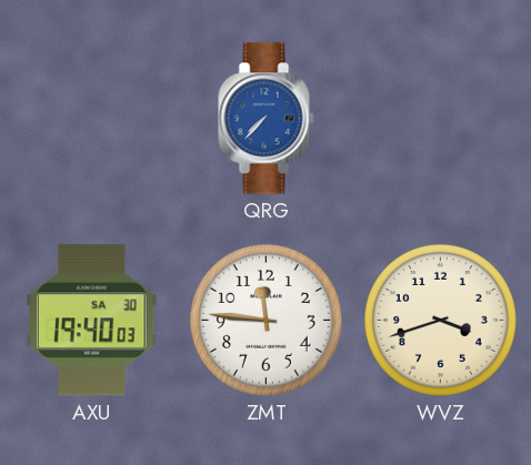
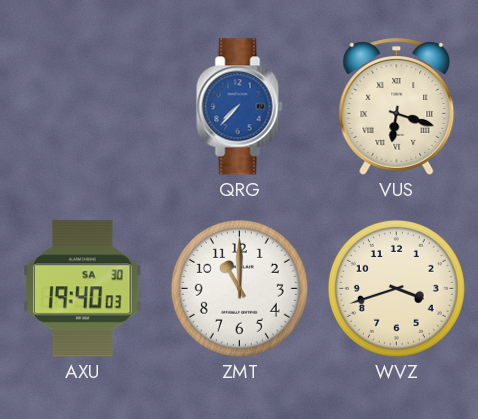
VUS: none -> 6:18
ZMT: 11:46 -> 11:00
